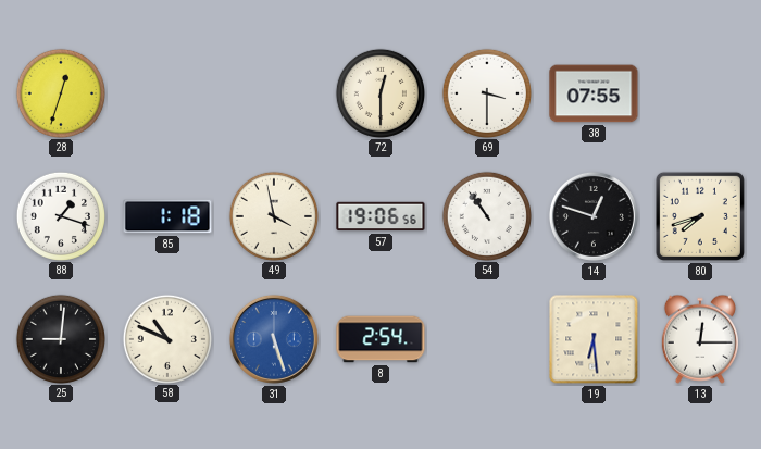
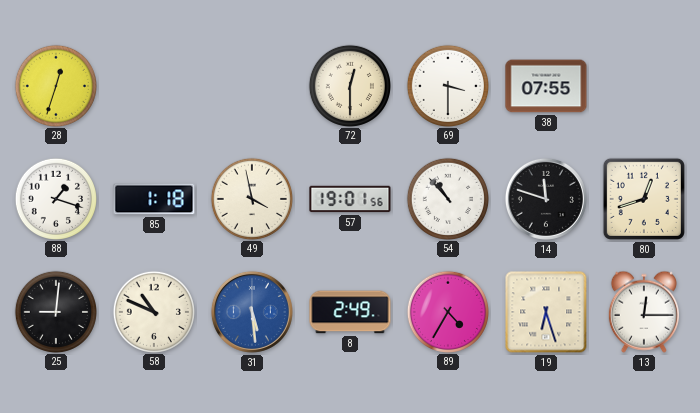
57: 19:06 -> 19:01
54: 10:54 -> 10:53
14: 12:48 -> 11:48
80: 7:42 -> 12:42
31: 5:27 -> 5:29
8: 2:54 -> 2:49
89: none -> 4:35
19: 6:29 -> 6:27
